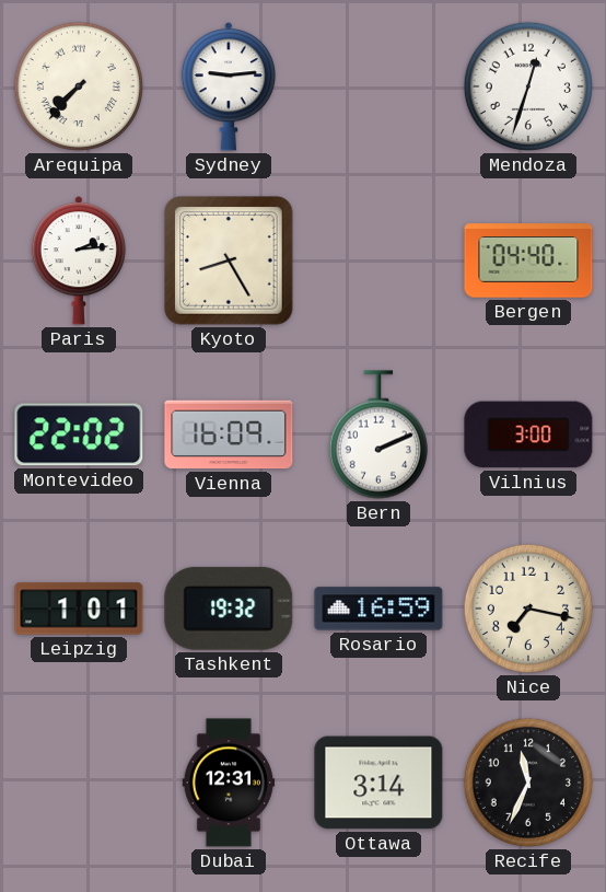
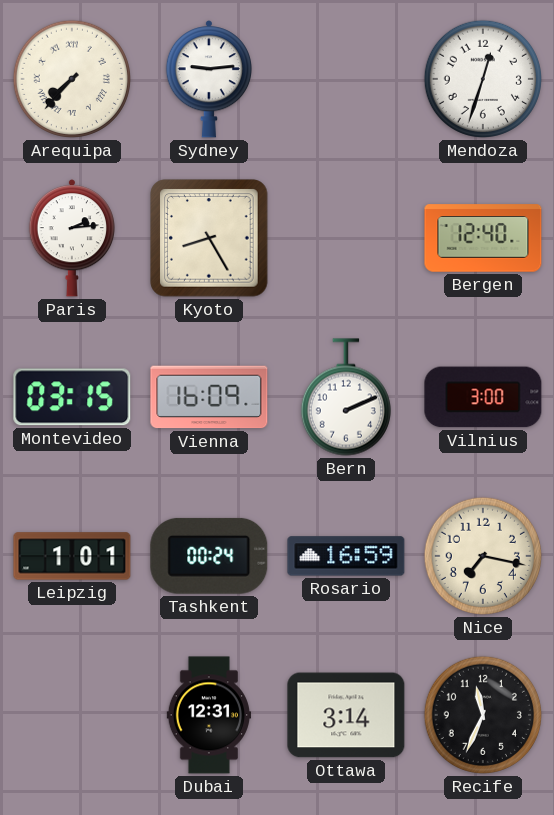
Bergen: 04:40 -> 12:40
Montevideo: 22:02 -> 03:15
Tashkent: 19:32 -> 00:24
